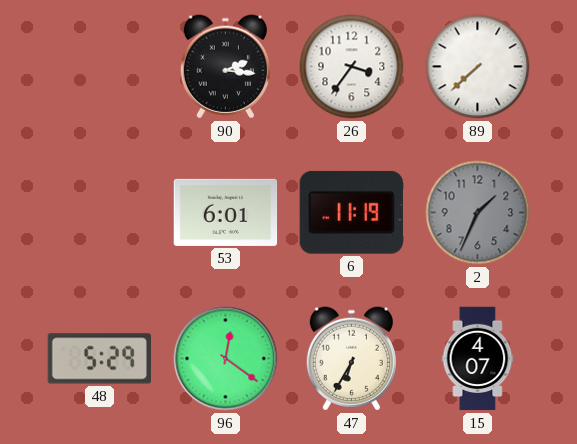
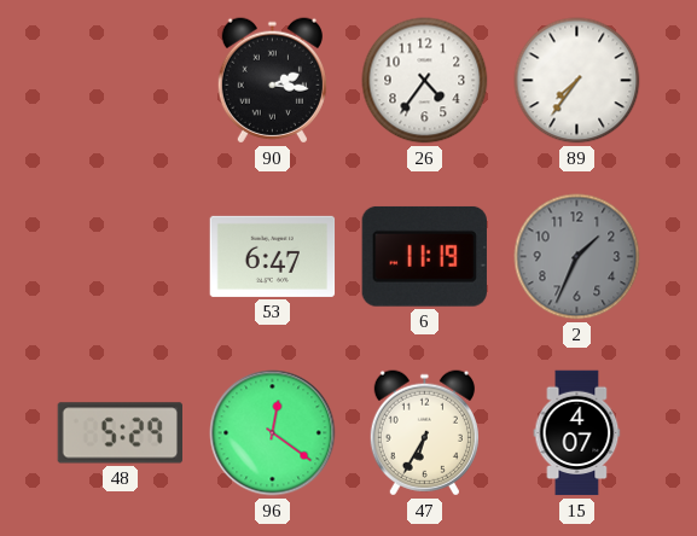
26: 3:36 -> 4:36
89: 7:38 -> 7:36
53: 6:01 -> 6:47
